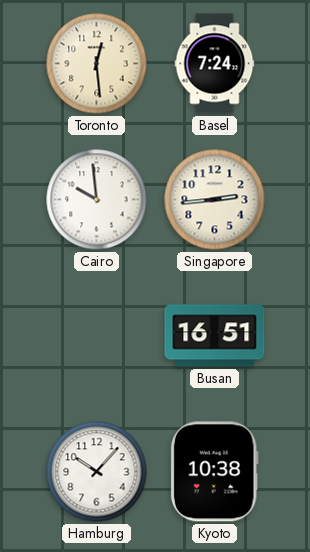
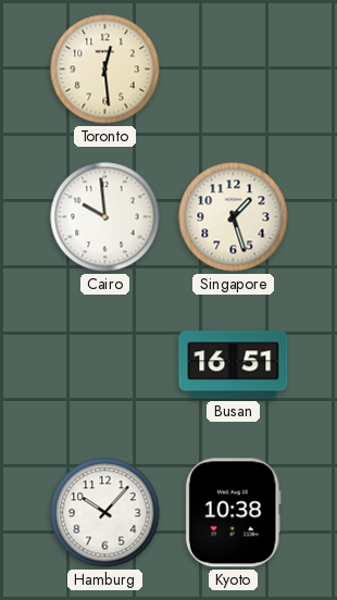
Basel: 7:24 -> none
Singapore: 2:44 -> 1:27
